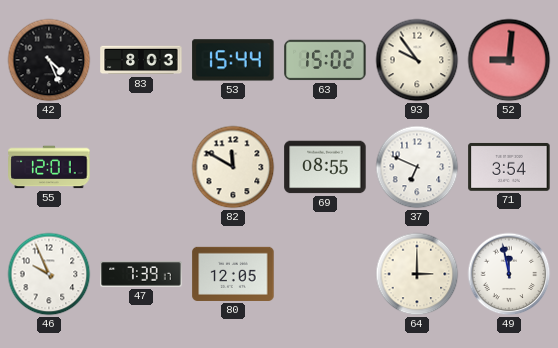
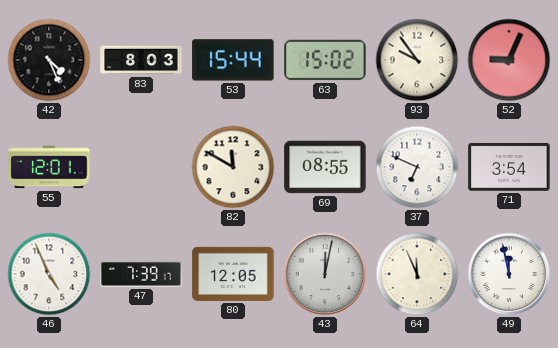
52: 9:01 -> 9:04
46: 9:56 -> 4:56
43: none -> 12:02
64: 3:00 -> 11:56
